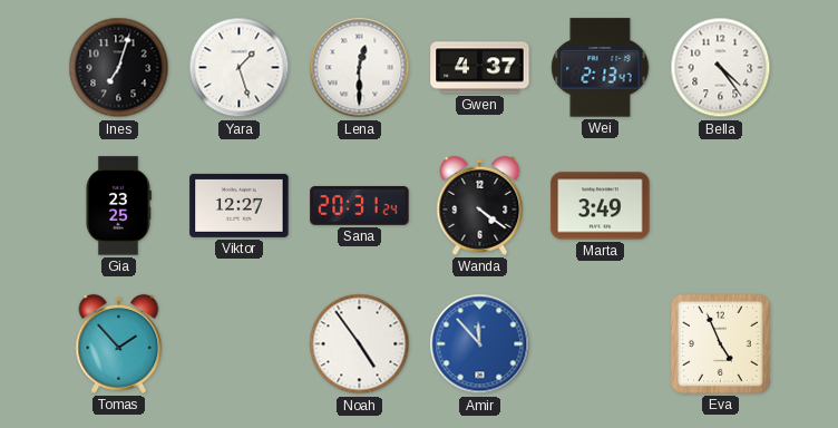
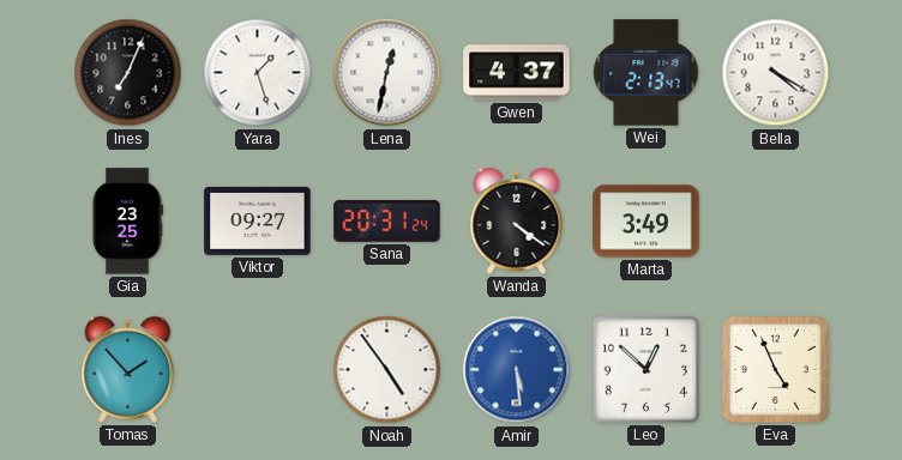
Ines: 7:03 -> 7:04
Lena: 12:30 -> 12:32
Bella: 4:24 -> 4:20
Viktor: 12:27 -> 09:27
Amir: 11:53 -> 5:29
Leo: none -> 12:52
